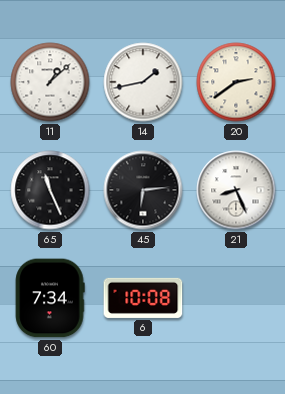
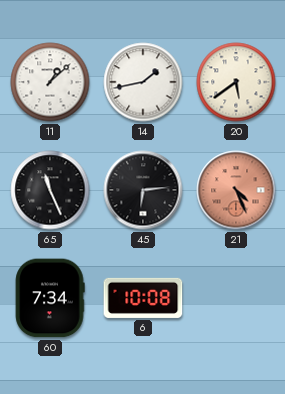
20: 2:39 -> 5:39
21: 8:26 -> 4:26
21 dial: white -> salmon
